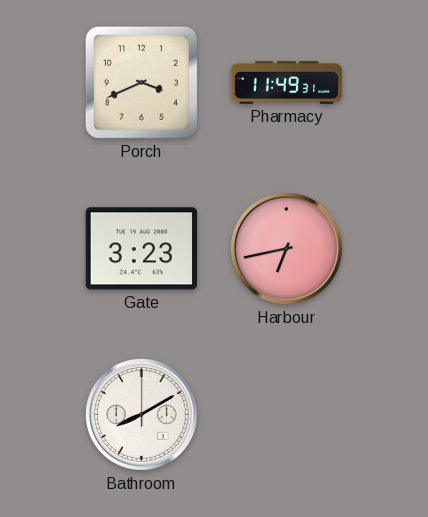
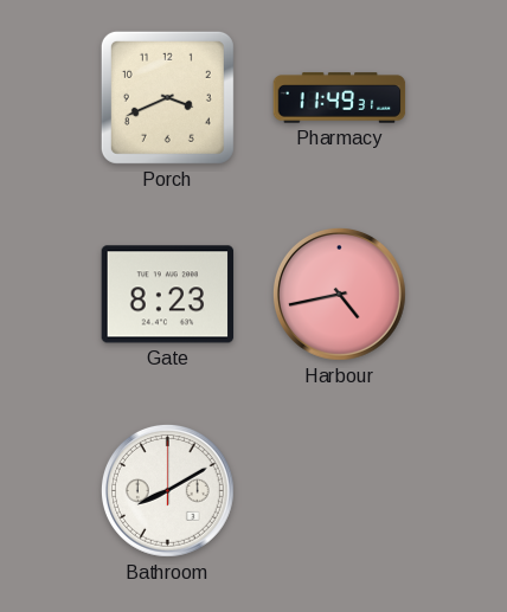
Gate: 3:23 -> 8:23
Harbour: 6:43 -> 4:43
